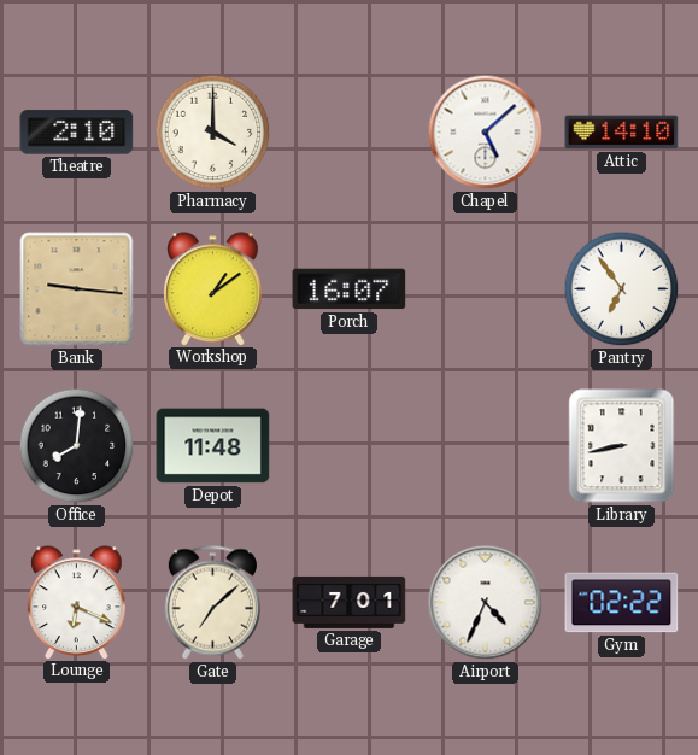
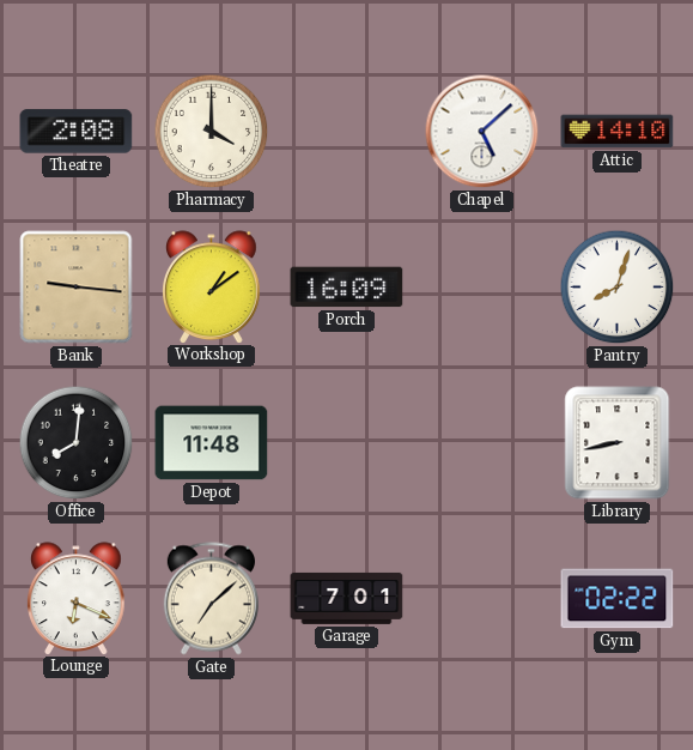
Theatre: 2:10 -> 2:08
Porch: 16:07 -> 16:09
Pantry: 6:54 -> 8:03
Airport: 4:34 -> none
